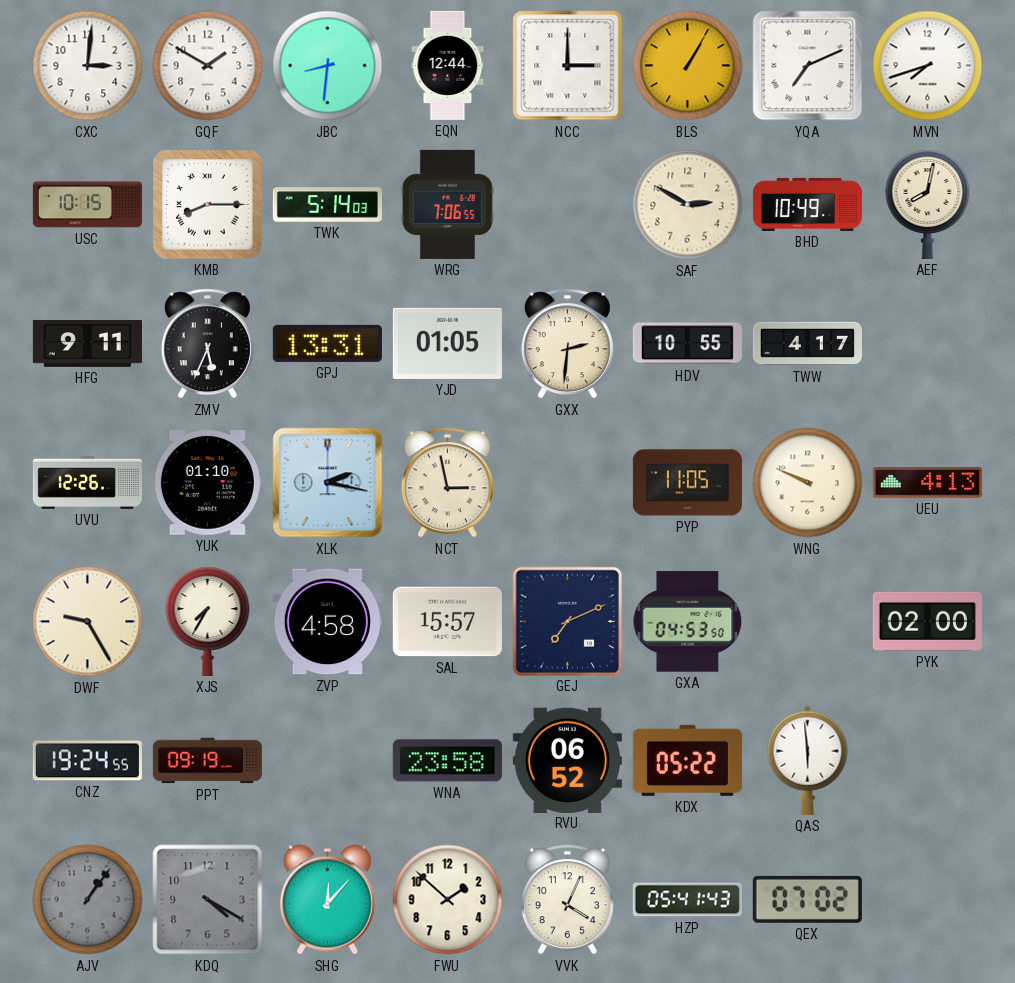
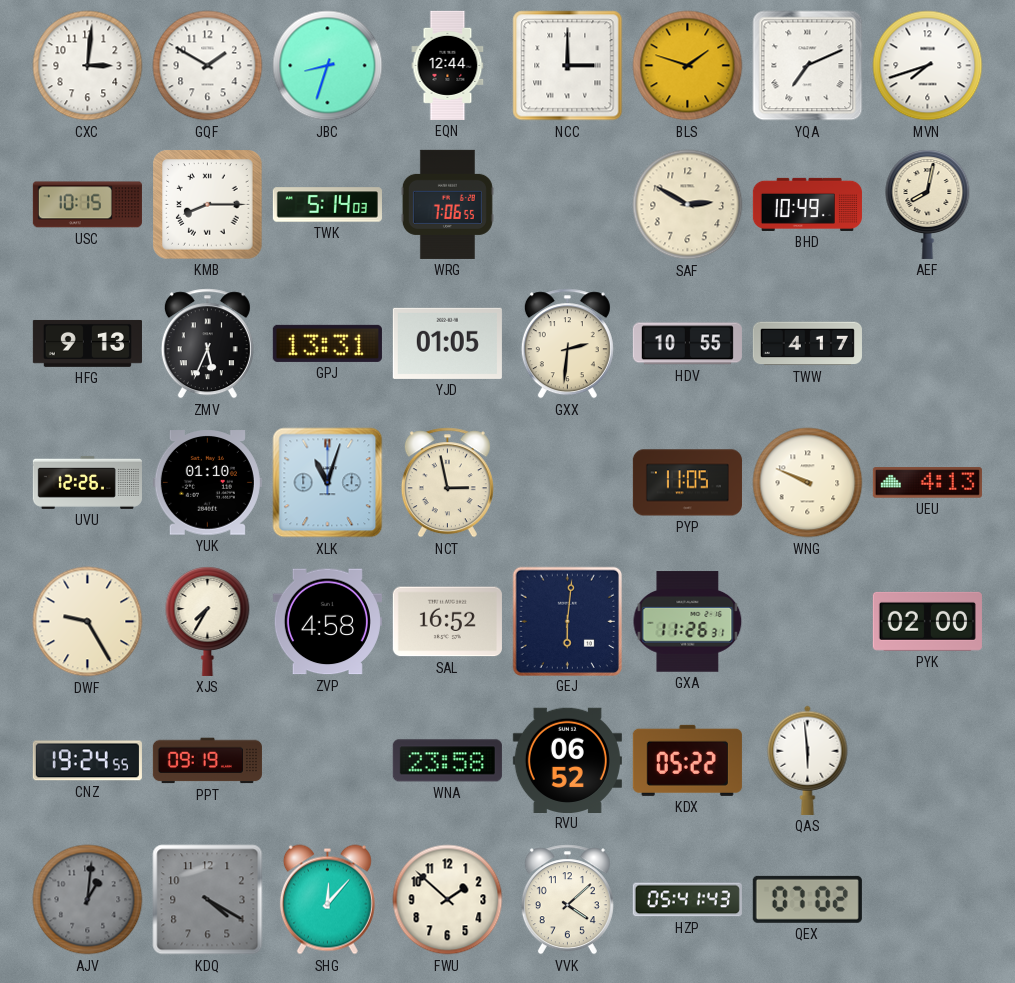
JBC: 8:31 -> 8:33
BLS: 1:05 -> 1:48
HFG: 9:11 -> 9:13
XLK: 2:17 -> 11:03
SAL: 15:57 -> 16:52
GEJ: 7:11 -> 6:01
GXA: 04:53 -> 11:26
AJV: 1:06 -> 1:01
VVK: 4:04 -> 4:08
